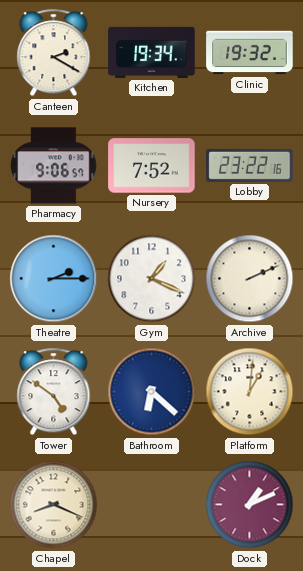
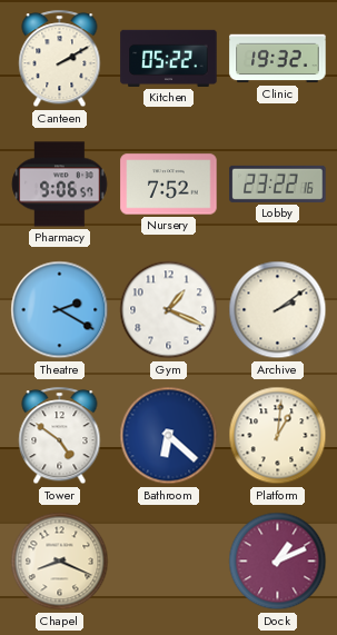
Canteen: 2:20 -> 2:10
Kitchen: 19:34 -> 05:22
Theatre: 2:15 -> 2:20
Archive: 2:11 -> 2:09
